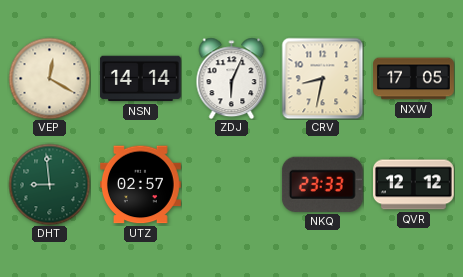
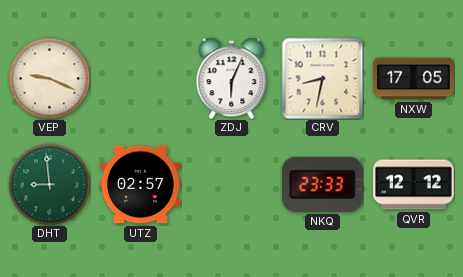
VEP: 12:20 -> 9:19
NSN: 14:14 -> none
